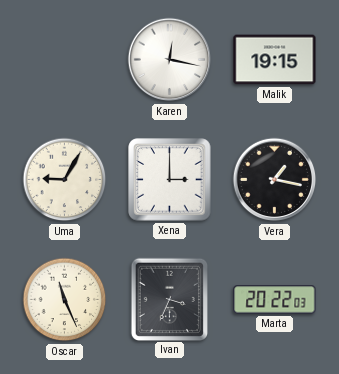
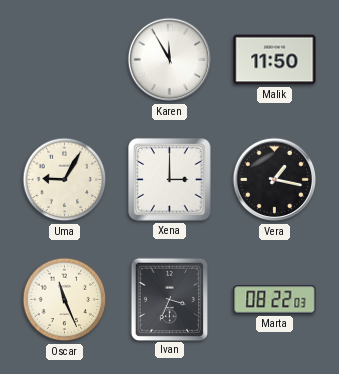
Karen: 12:17 -> 11:55
Malik: 19:15 -> 11:50
Marta: 20:22 -> 08:22
